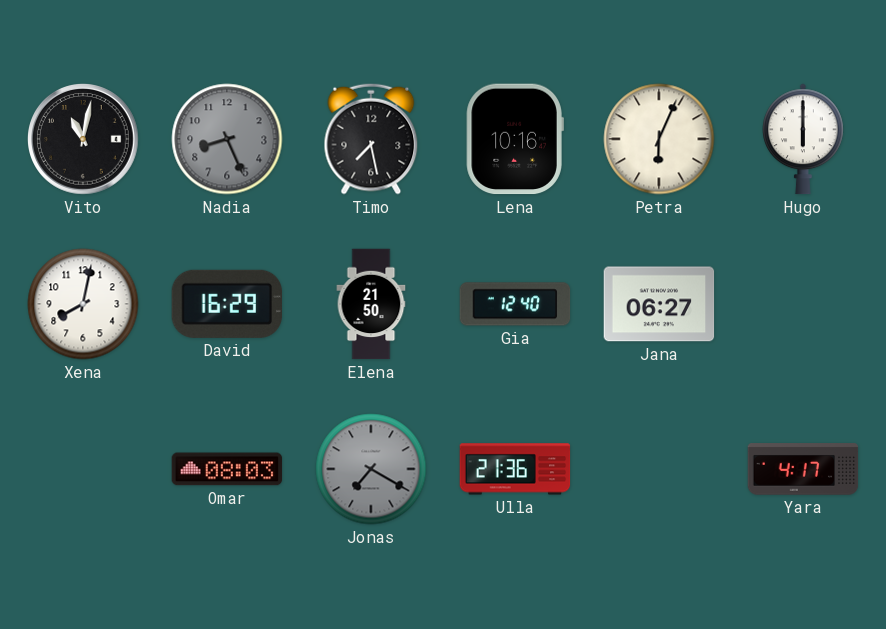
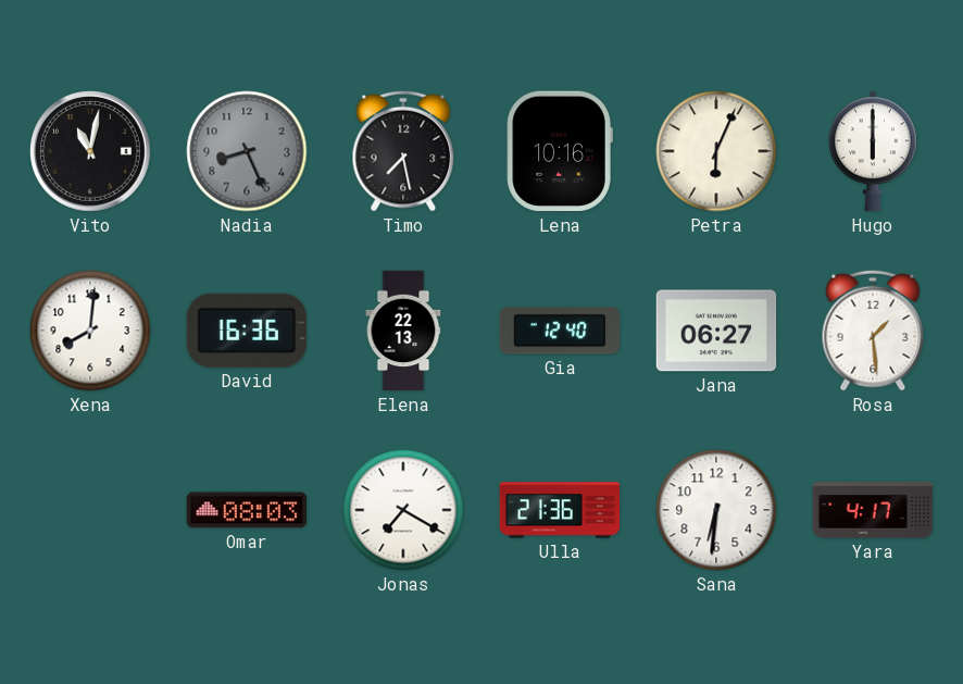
Xena: 8:02 -> 8:01
David: 16:29 -> 16:36
Elena: 21:50 -> 22:13
Rosa: none -> 1:29
Jonas dial: grey -> white
Sana: none -> 6:31
